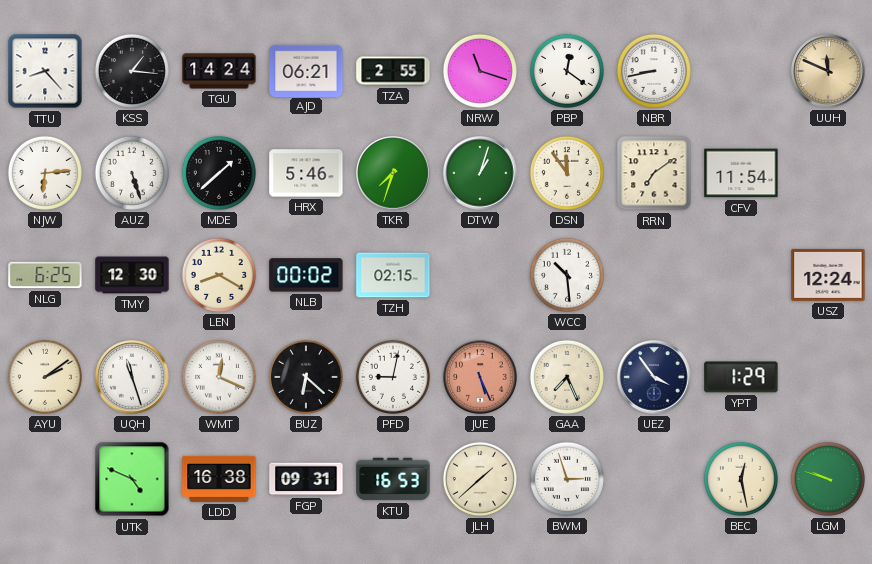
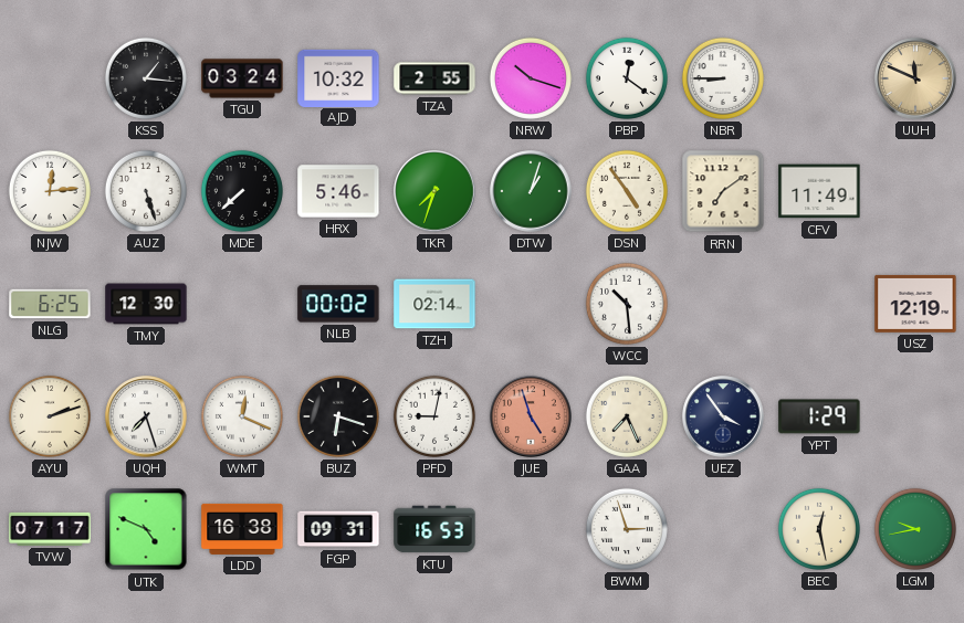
TTU: 8:23 -> none
TGU: 14:24 -> 03:24
AJD: 06:21 -> 10:32
NRW: 11:18 -> 10:18
NBR: 8:43 -> 8:45
NJW: 6:14 -> 12:14
MDE: 1:38 -> 7:38
DSN: 11:54 -> 4:54
CFV: 11:54 -> 11:49
LEN: 8:20 -> none
TZH: 02:15 -> 02:14
USZ: 12:24 -> 12:19
AYU: 2:09 -> 2:12
UQH: 11:27 -> 7:27
BUZ: 6:22 -> 6:18
JUE: 5:26 -> 4:57
TVW: none -> 07:17
JLH: 1:38 -> none
LGM: 9:48 -> 9:43
